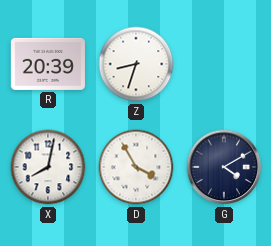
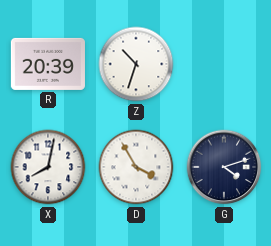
Z: 8:33 -> 10:33
G: 4:10 -> 4:12
